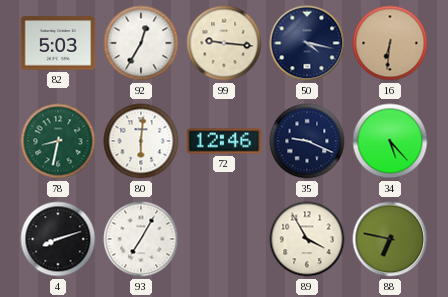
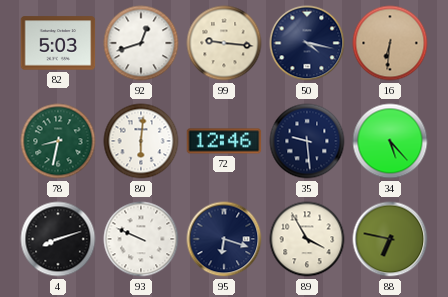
92: 12:35 -> 12:42
35: 9:19 -> 9:29
93: 7:05 -> 9:49
95: none -> 6:18
